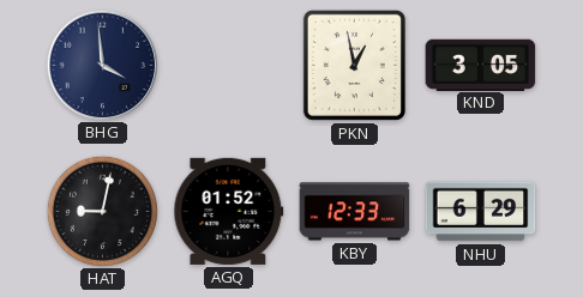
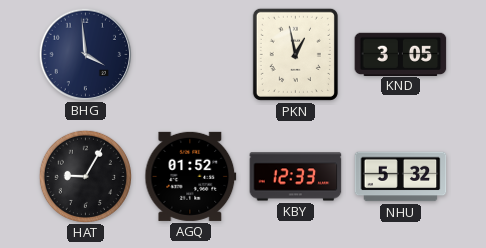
HAT: 9:02 -> 9:05
NHU: 6:29 -> 5:32
